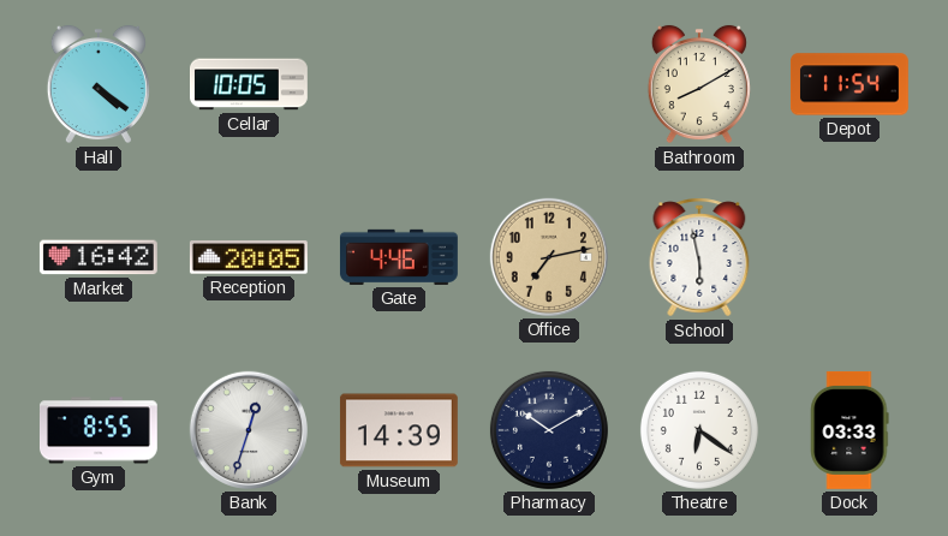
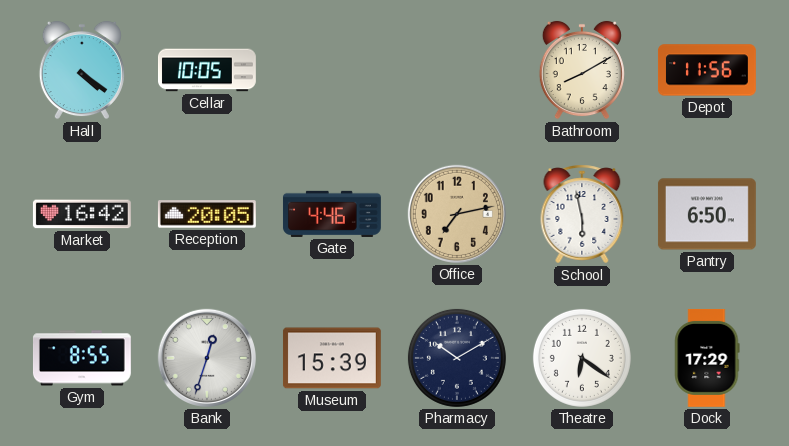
Depot: 11:54 -> 11:56
Pantry: none -> 6:50
Museum: 14:39 -> 15:39
Dock: 03:33 -> 17:29
